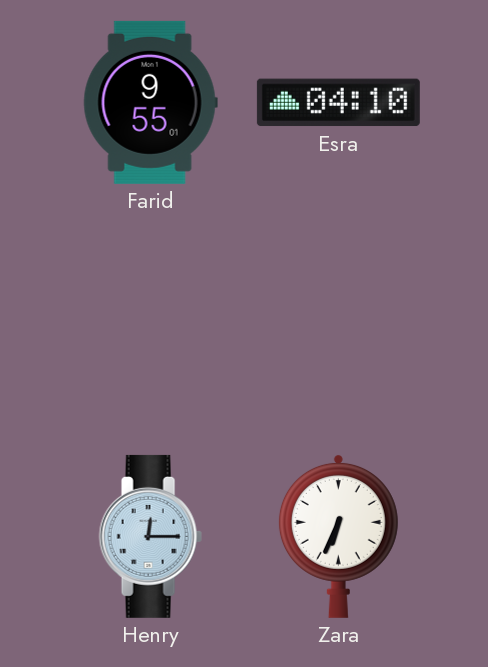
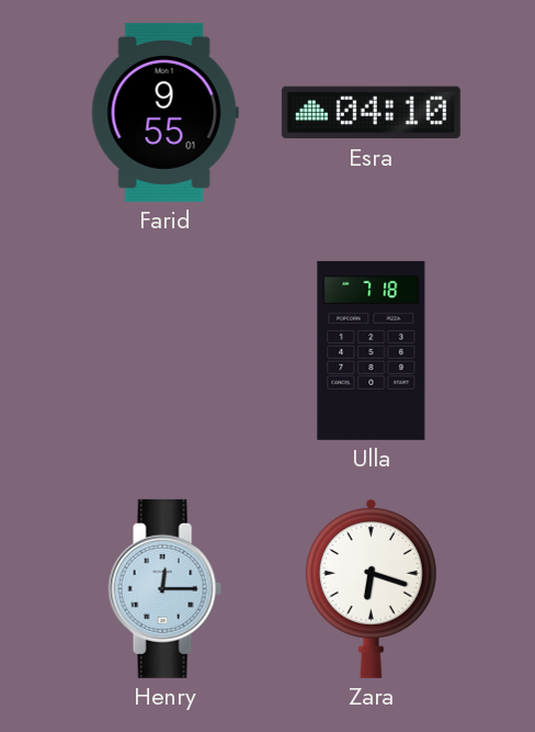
Ulla: none -> 7:18
Zara: 6:34 -> 6:18
